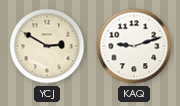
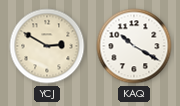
KAQ: 9:12 -> 10:20
